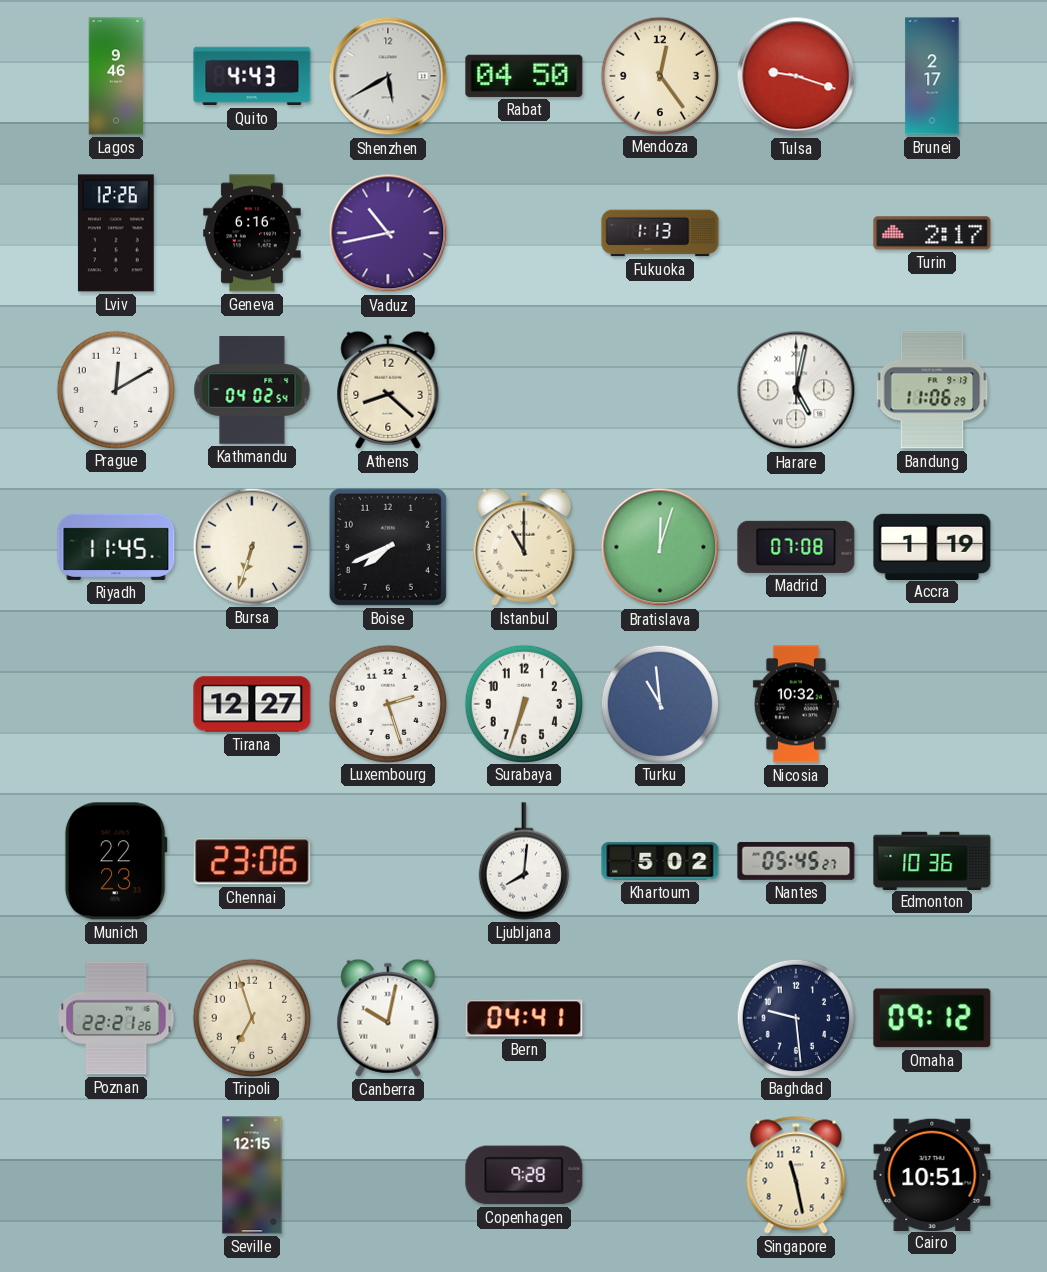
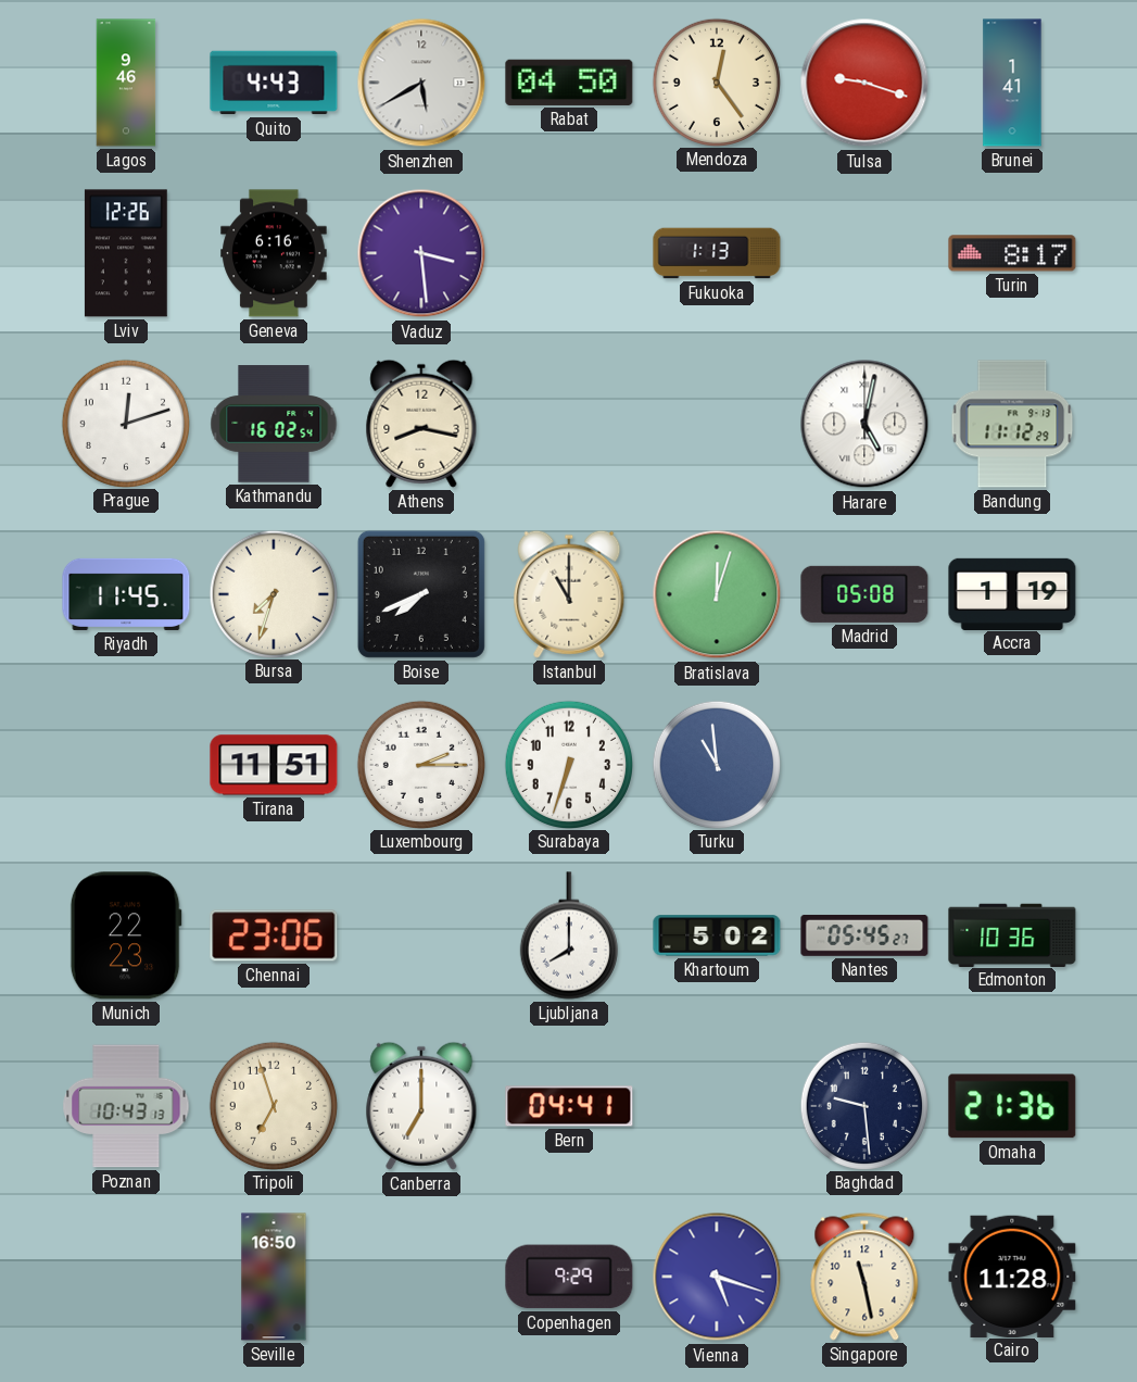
Brunei: 2:17 -> 1:41
Vaduz: 10:43 -> 3:29
Turin: 2:17 -> 8:17
Prague: 12:10 -> 12:12
Kathmandu: 04:02 -> 16:02
Athens: 8:22 -> 8:17
Bandung: 11:06 -> 11:12
Bursa: 6:33 -> 7:33
Madrid: 07:08 -> 05:08
Tirana: 12:27 -> 11:51
Luxembourg: 2:27 -> 2:15
Nicosia: 10:32 -> none
Ljubljana: 8:01 -> 8:00
Poznan: 22:21 -> 10:43
Canberra: 10:02 -> 7:00
Omaha: 09:12 -> 21:36
Seville: 12:15 -> 16:50
Copenhagen: 9:28 -> 9:29
Vienna: none -> 5:18
Cairo: 10:51 -> 11:28
